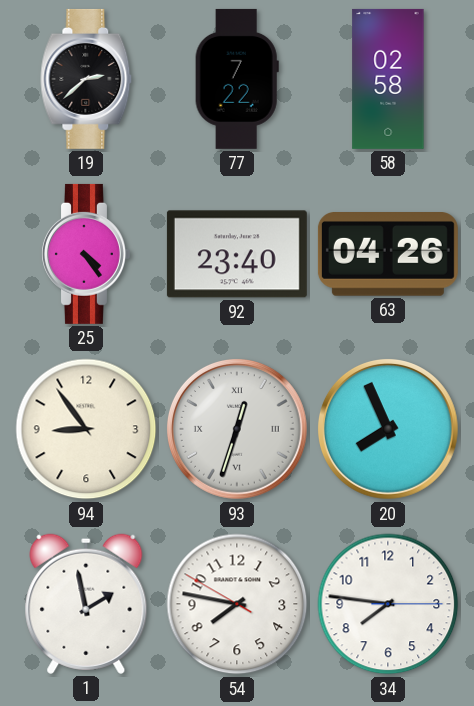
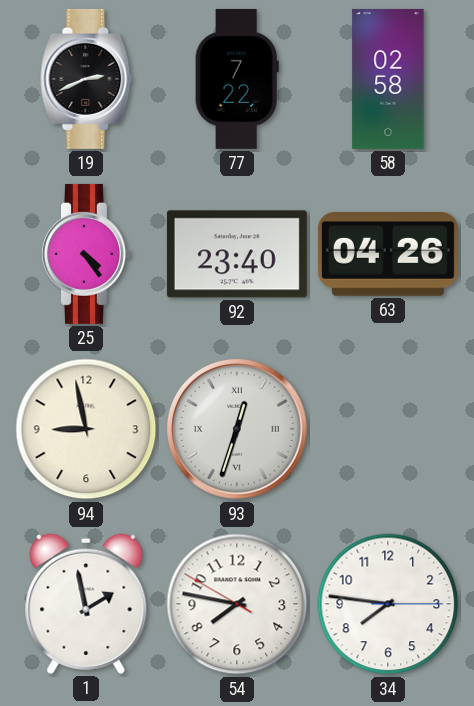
19: 2:38 -> 2:41
94: 8:54 -> 8:58
20: 7:56 -> none
